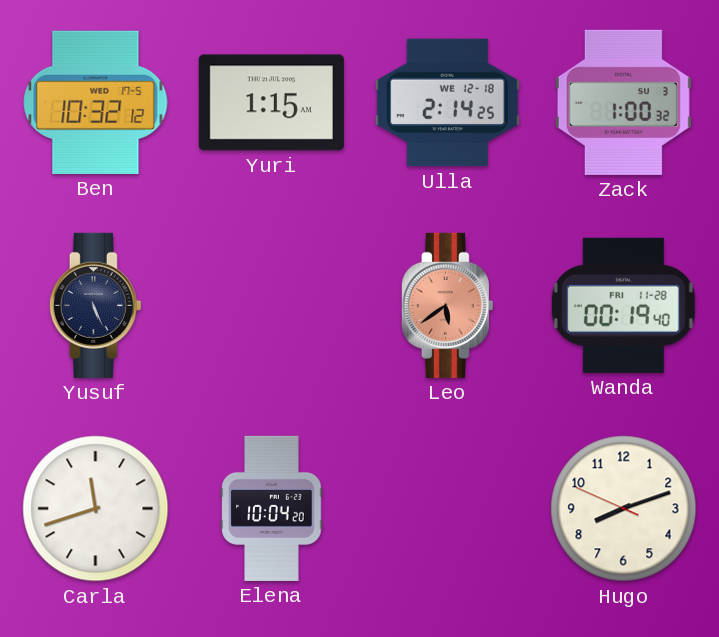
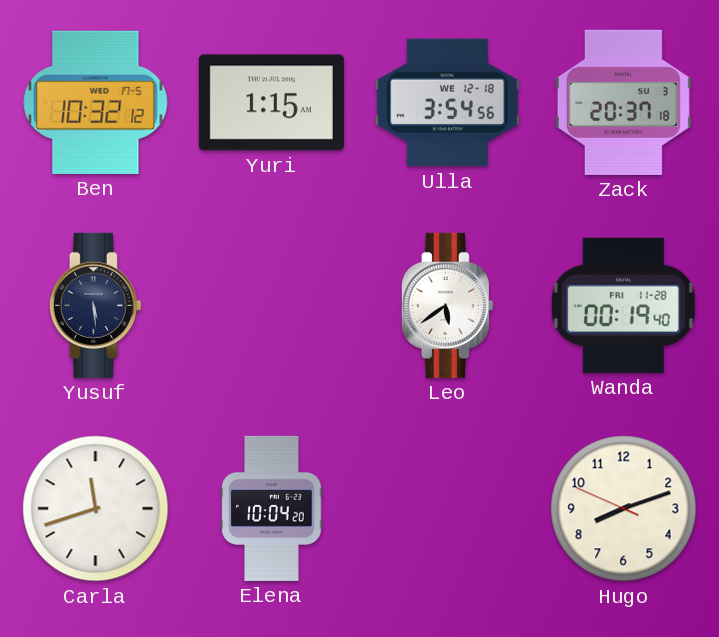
Ulla: 2:14 -> 3:54
Zack: 1:00 -> 20:37
Yusuf: 5:26 -> 5:29
Leo dial: salmon -> white
